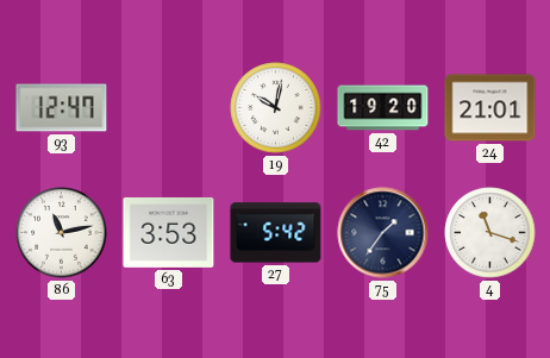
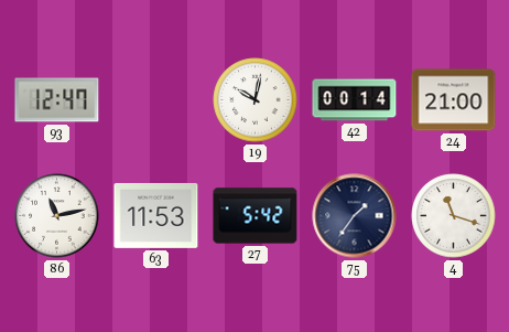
42: 19:20 -> 00:14
24: 21:01 -> 21:00
63: 3:53 -> 11:53
